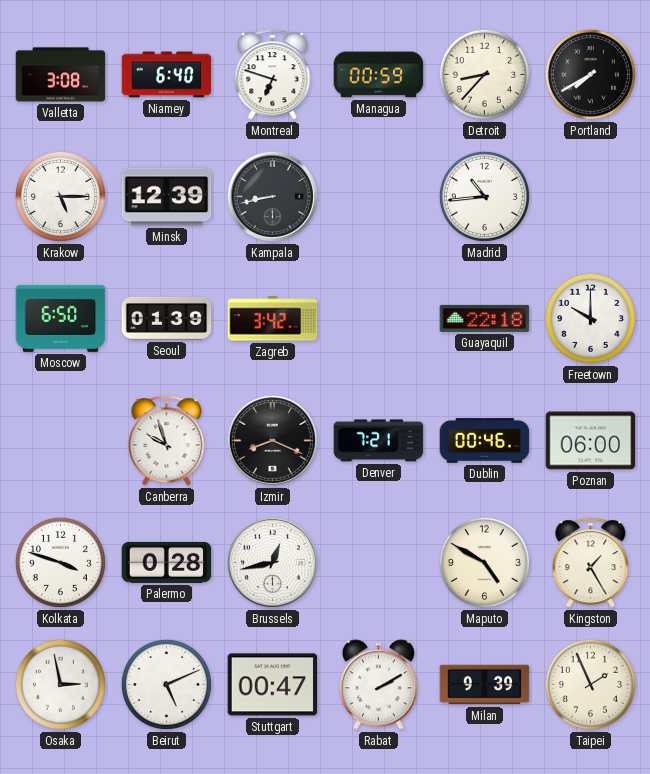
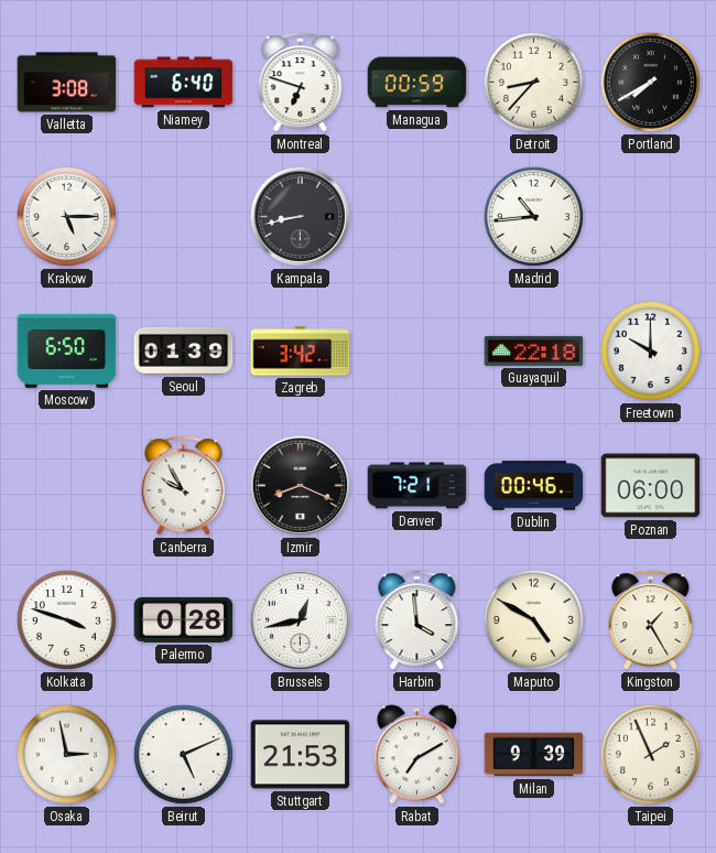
Minsk: 12:39 -> none
Canberra: 9:57 -> 9:55
Harbin: none -> 3:59
Stuttgart: 00:47 -> 21:53
Rabat: 2:10 -> 7:10
